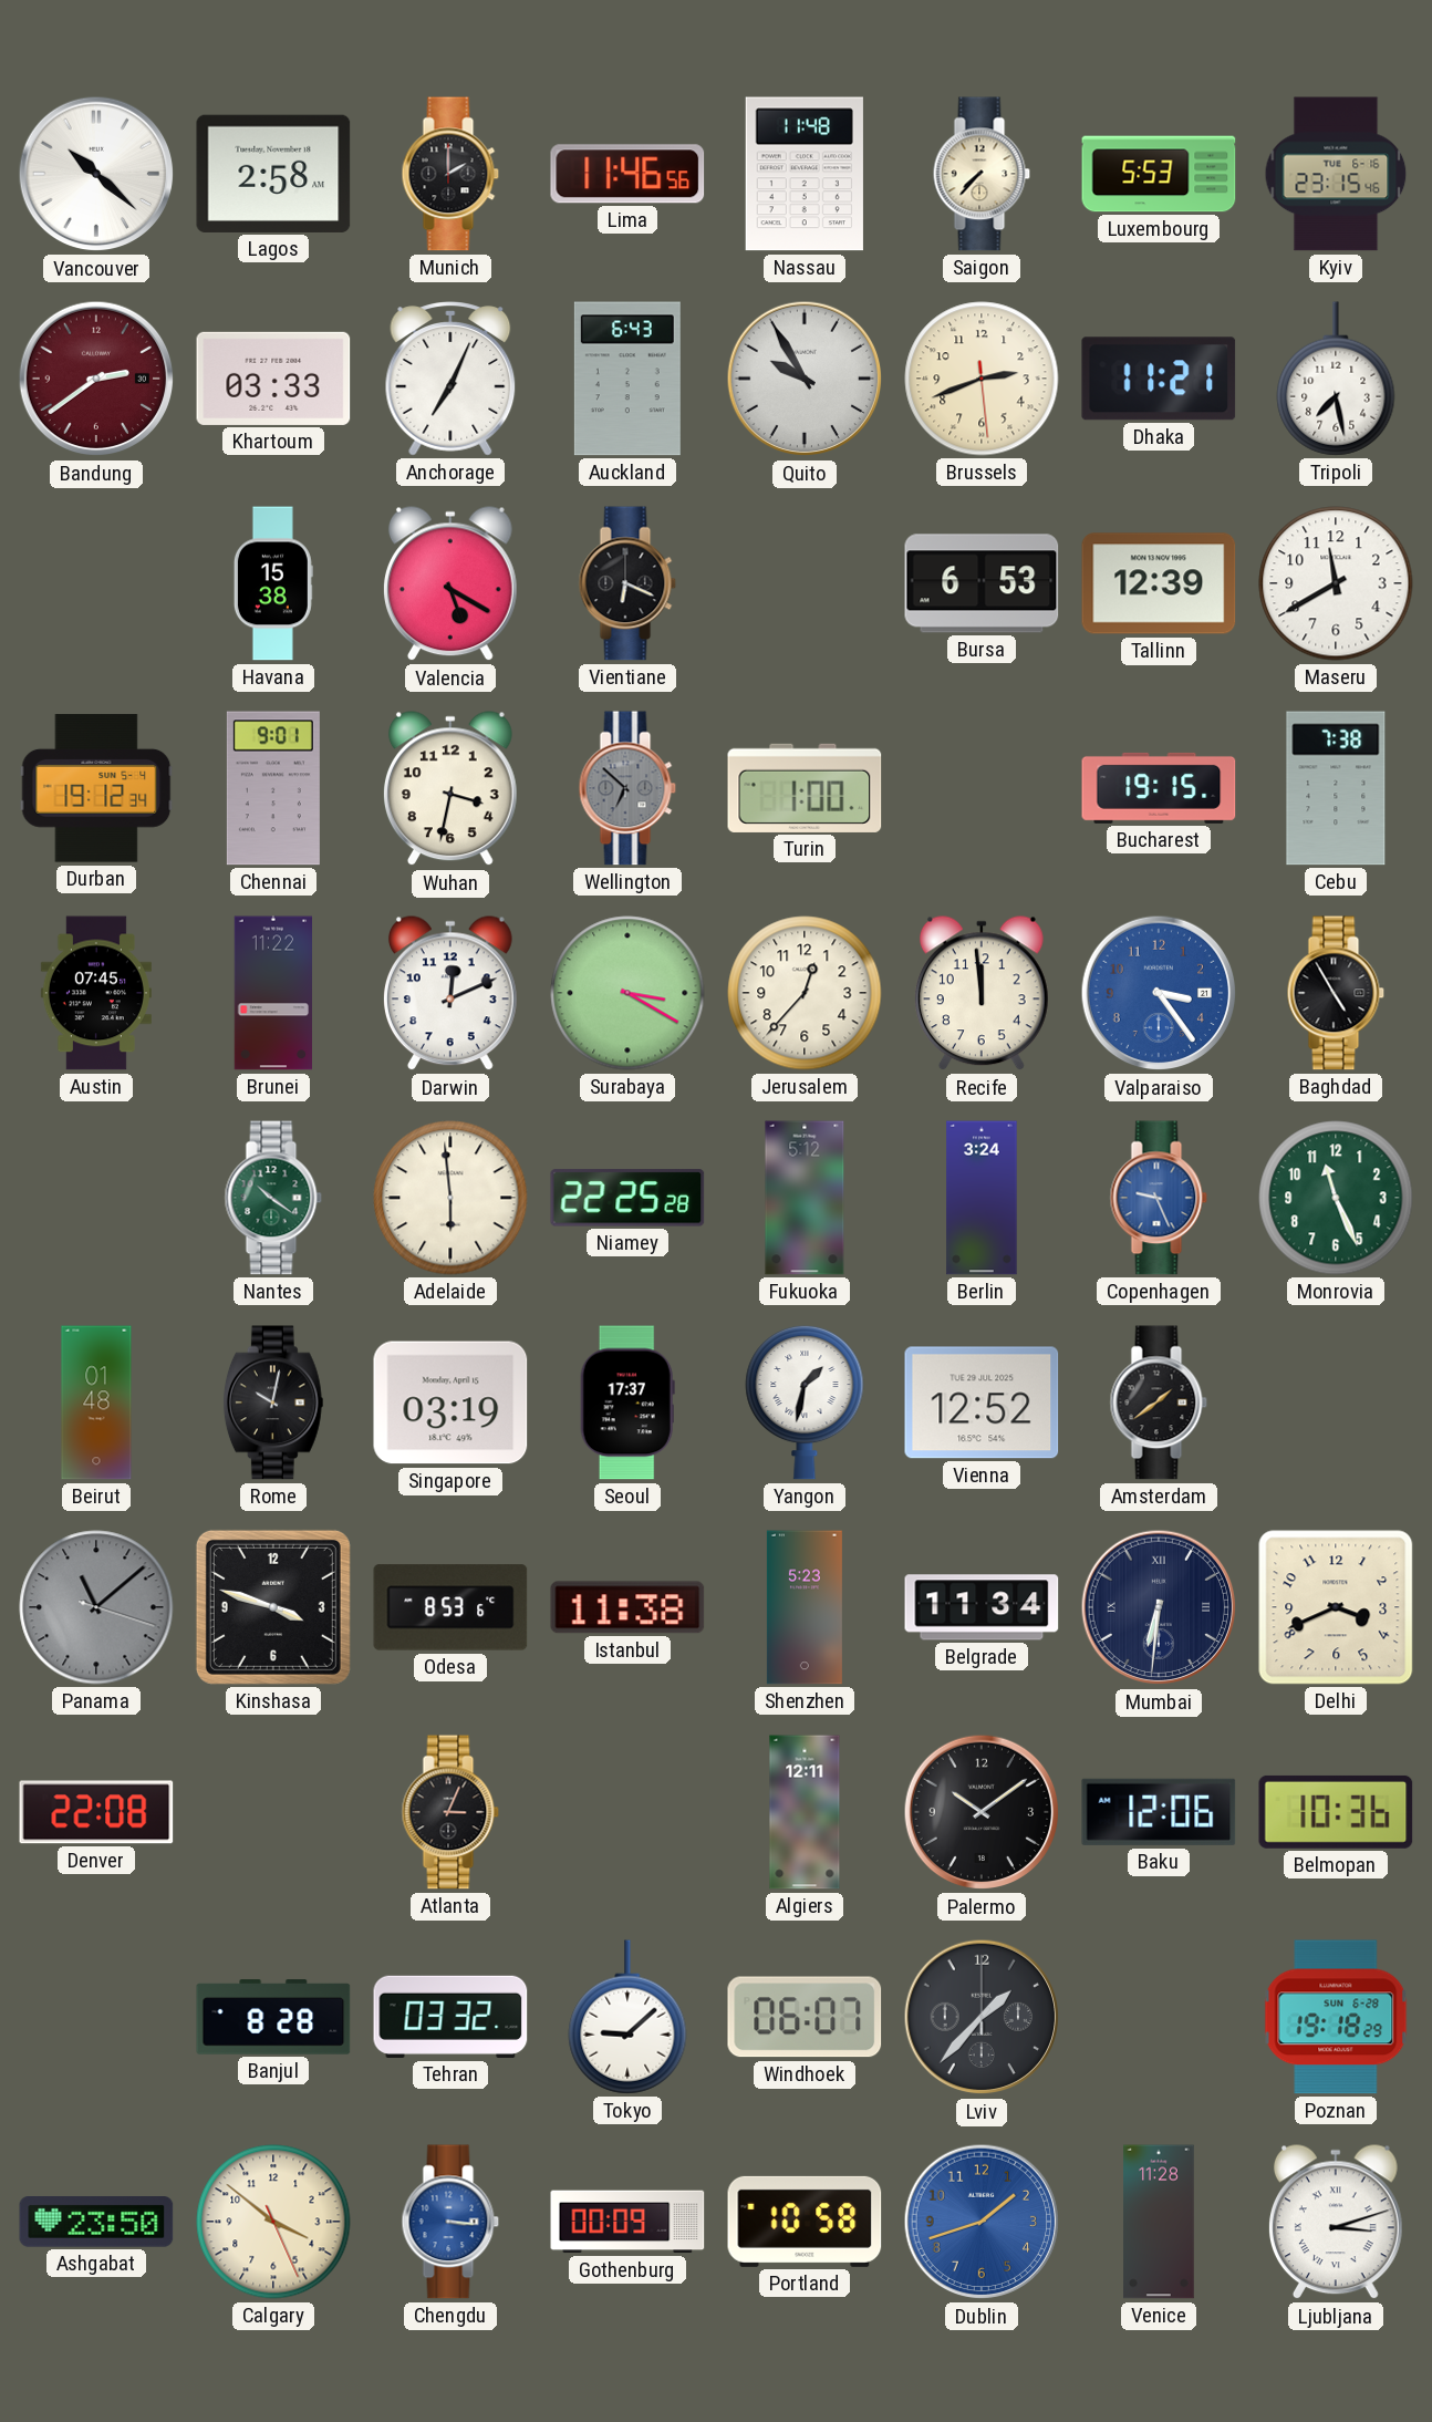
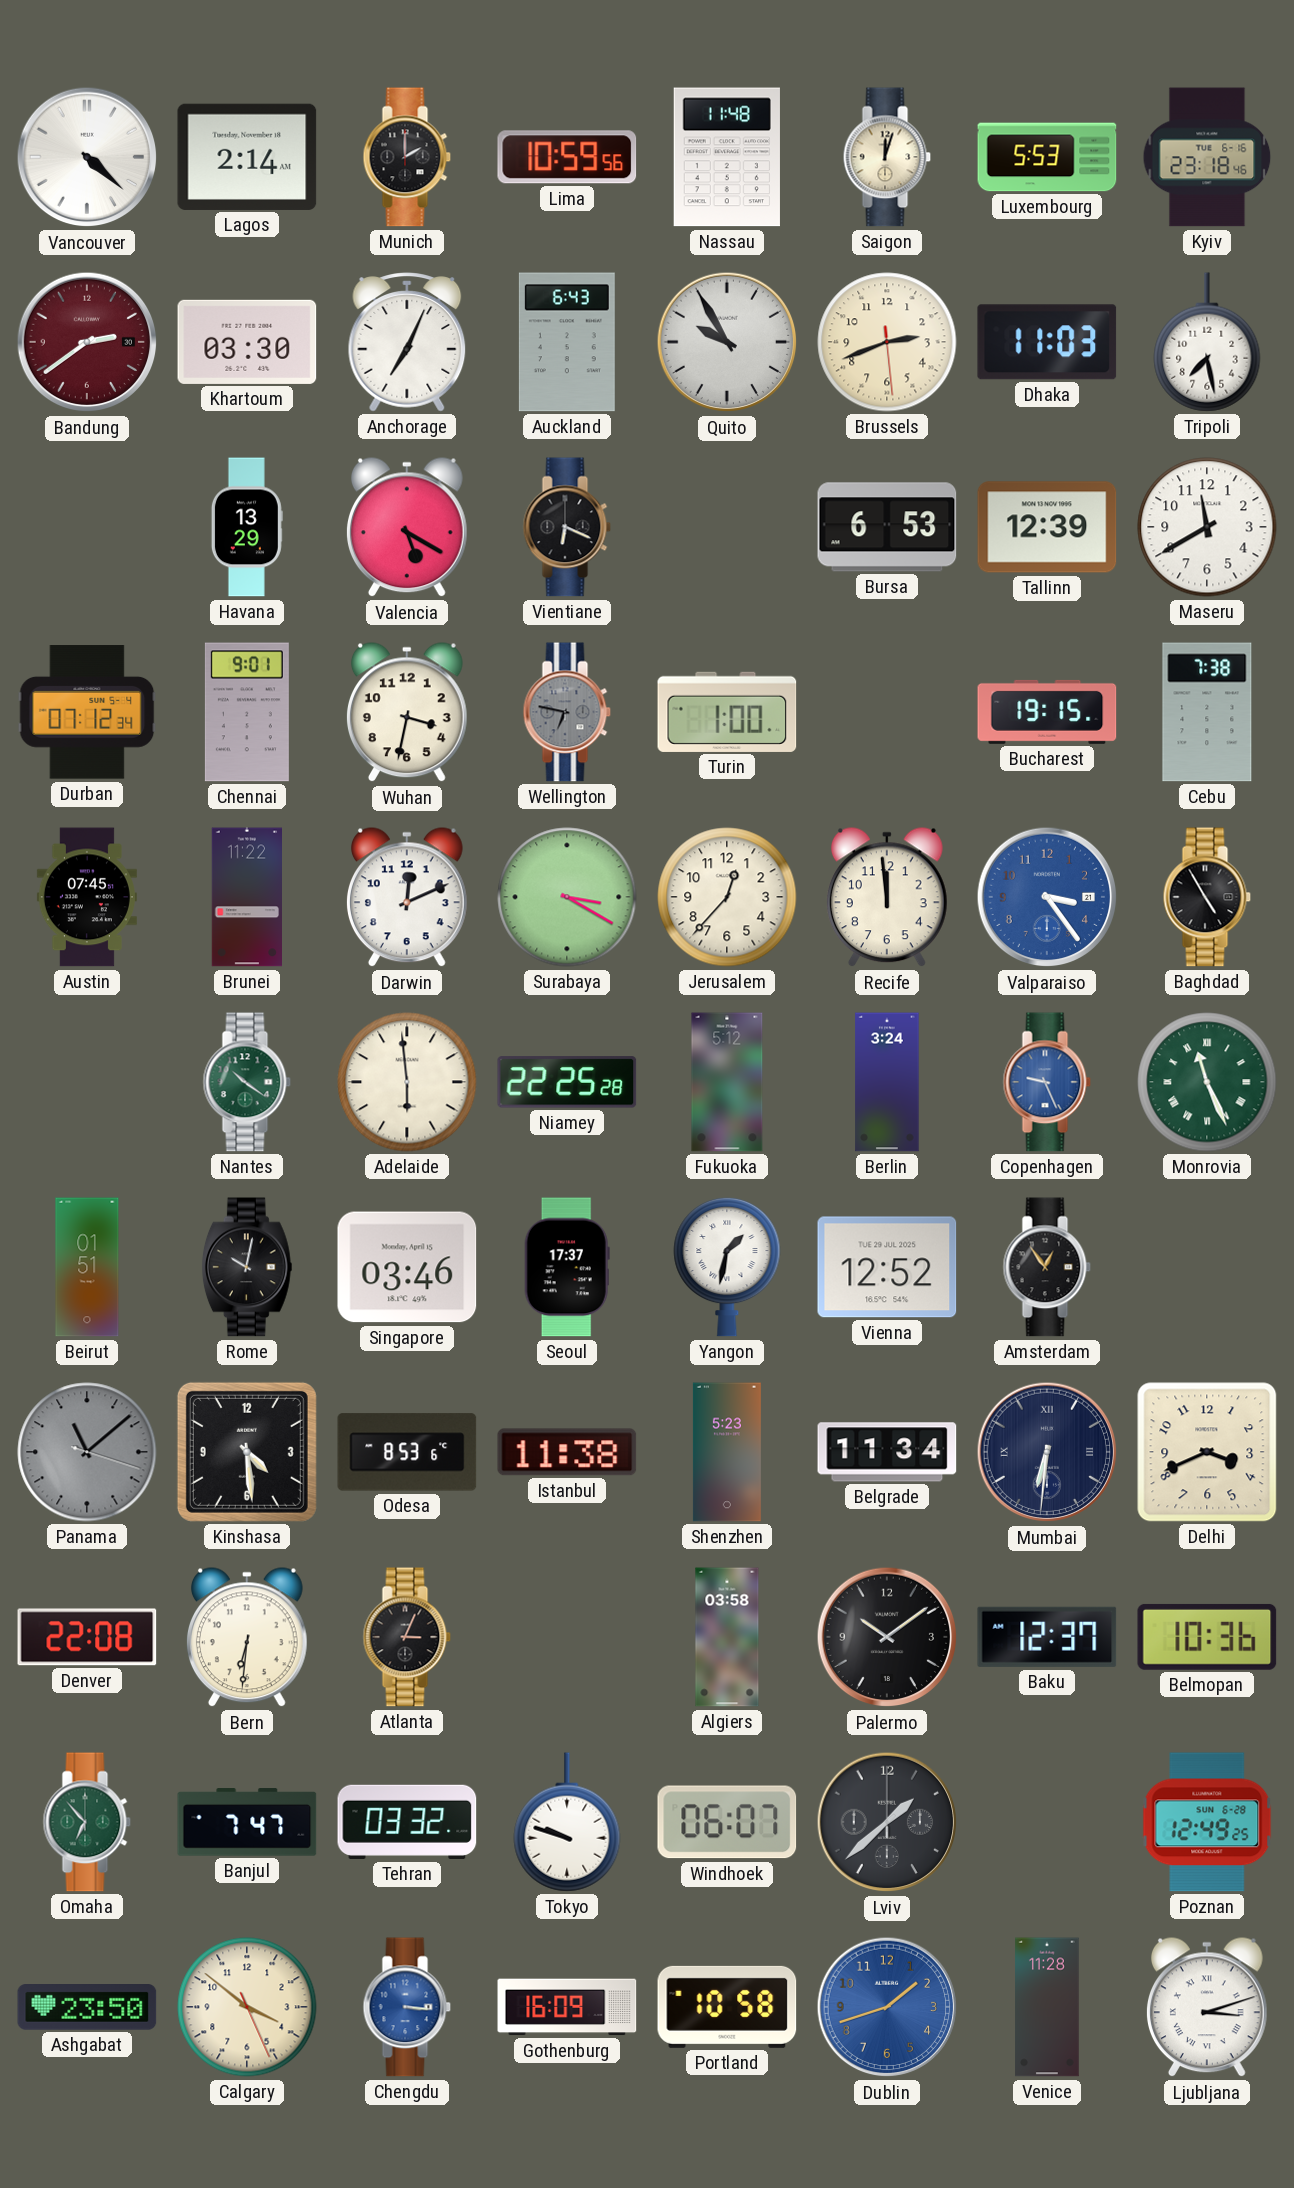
Vancouver: 10:22 -> 4:22
Lagos: 2:58 -> 2:14
Lima: 11:46 -> 10:59
Saigon: 7:37 -> 12:03
Kyiv: 23:15 -> 23:18
Khartoum: 03:33 -> 03:30
Dhaka: 11:21 -> 11:03
Havana: 15:38 -> 13:29
Durban: 19:12 -> 07:12
Wellington: 6:52 -> 6:47
Monrovia numerals: Arabic -> Roman
Beirut: 01:48 -> 01:51
Singapore: 03:19 -> 03:46
Amsterdam: 1:39 -> 12:54
Kinshasa: 3:48 -> 4:29
Bern: none -> 6:31
Algiers: 12:11 -> 03:58
Baku: 12:06 -> 12:37
Omaha: none -> 6:53
Banjul: 8:28 -> 7:47
Tokyo: 9:08 -> 9:48
Lviv: 1:37 -> 1:38
Poznan: 19:18 -> 12:49
Gothenburg: 00:09 -> 16:09
